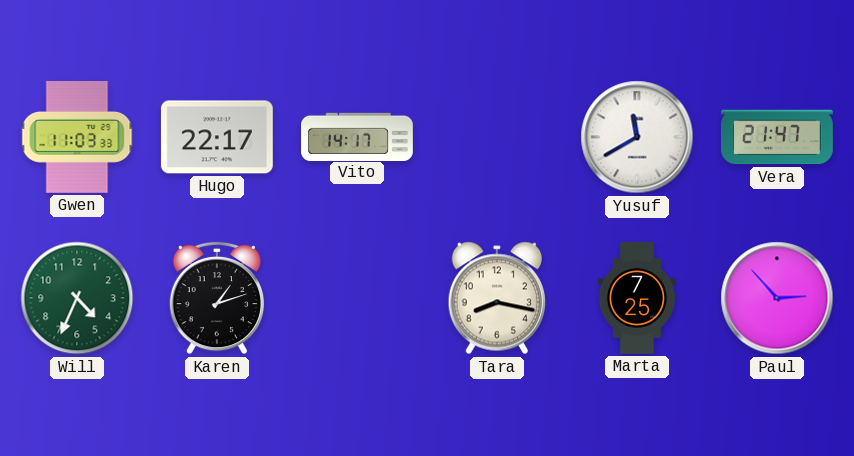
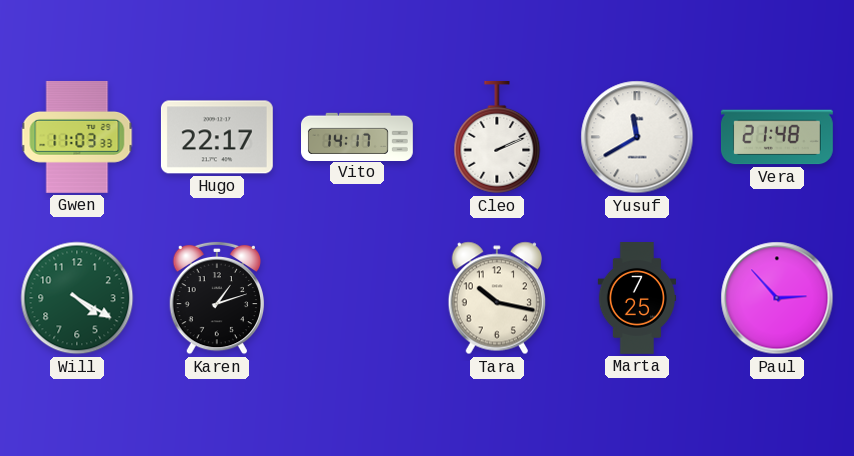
Cleo: none -> 2:11
Vera: 21:47 -> 21:48
Will: 4:34 -> 4:20
Tara: 8:17 -> 10:17
